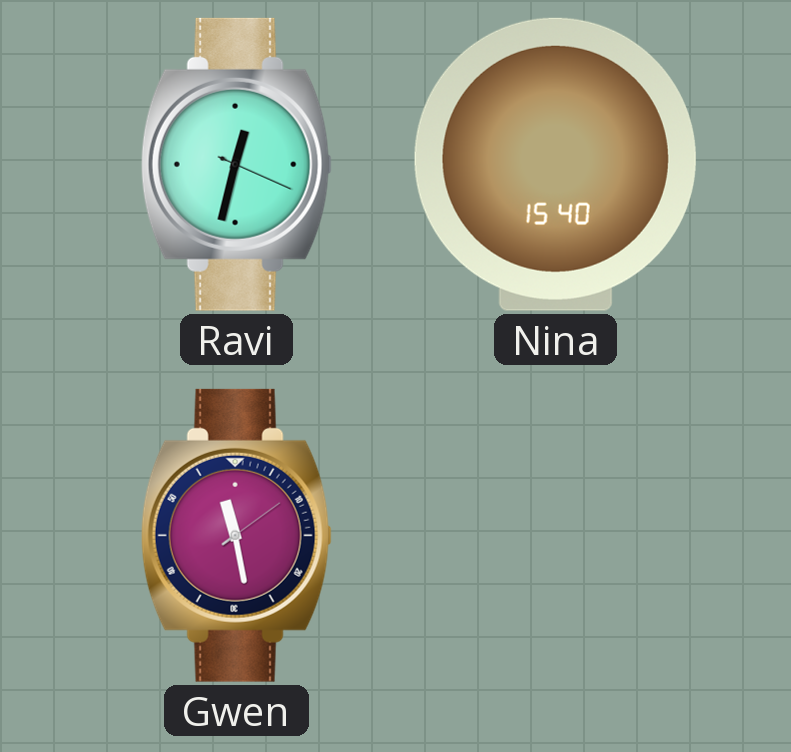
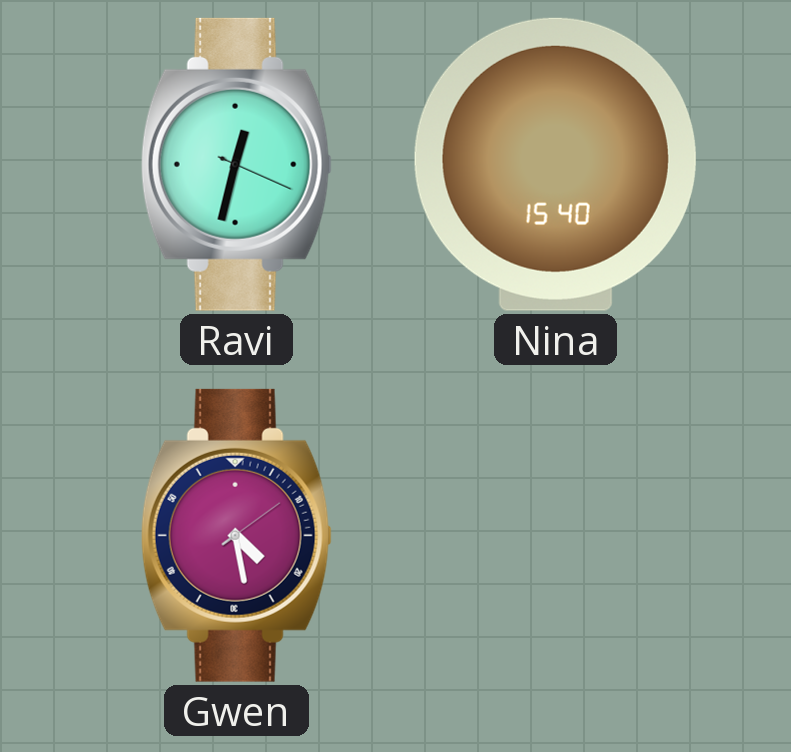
Gwen: 11:28 -> 4:28
